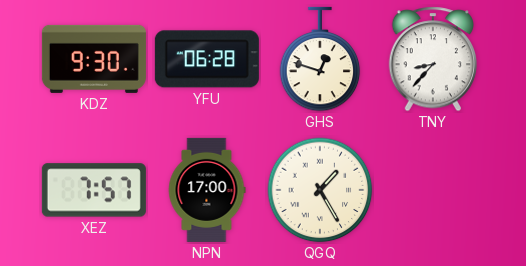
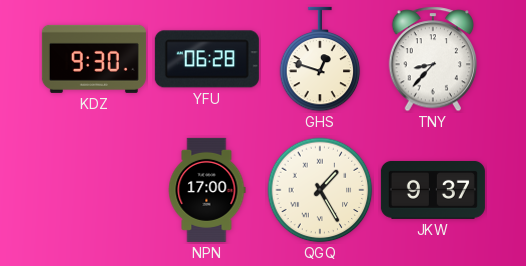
XEZ: 7:57 -> none
JKW: none -> 9:37
